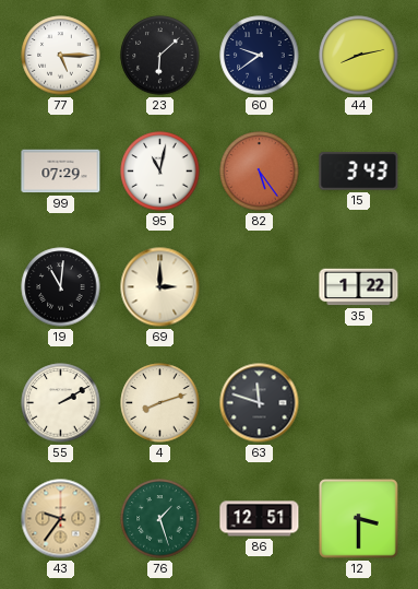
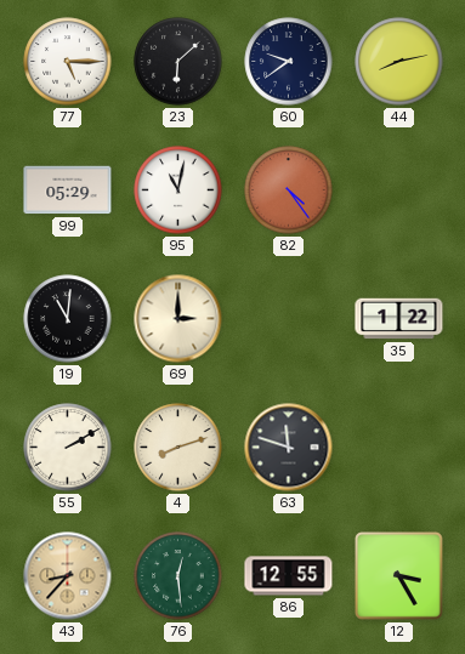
99: 07:29 -> 05:29
82: 5:24 -> 4:24
15: 3:43 -> none
43: 9:36 -> 8:37
76: 1:27 -> 12:29
86: 12:51 -> 12:55
12: 3:30 -> 3:25
